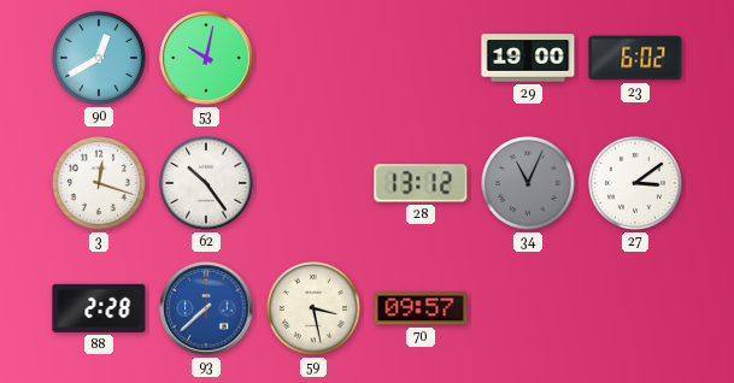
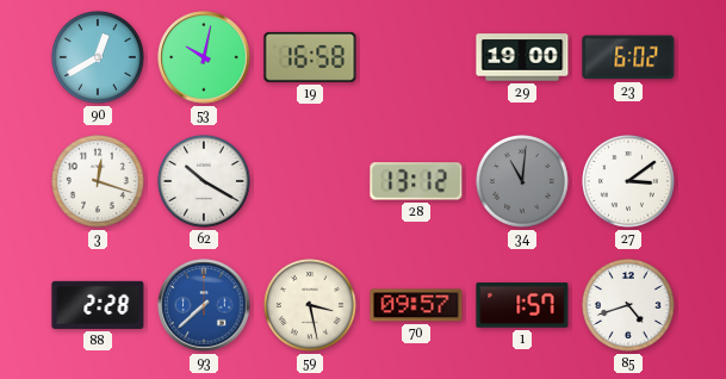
19: none -> 16:58
62: 10:24 -> 10:20
34: 11:04 -> 11:01
1: none -> 1:57
85: none -> 4:42
